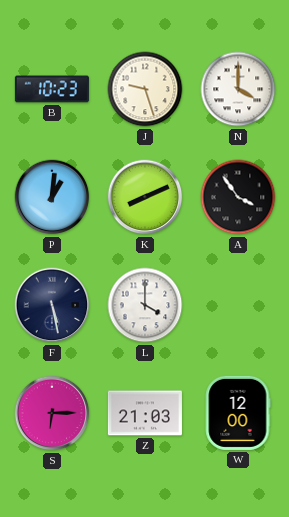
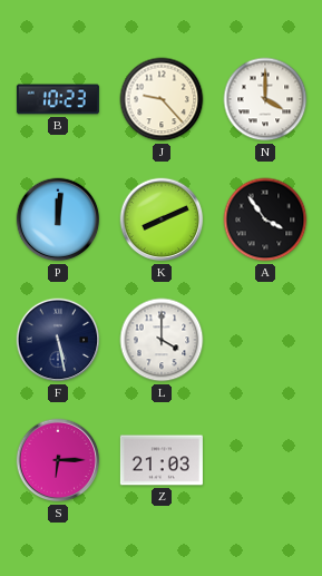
J: 9:27 -> 9:23
P: 1:01 -> 12:01
W: 12:00 -> none
